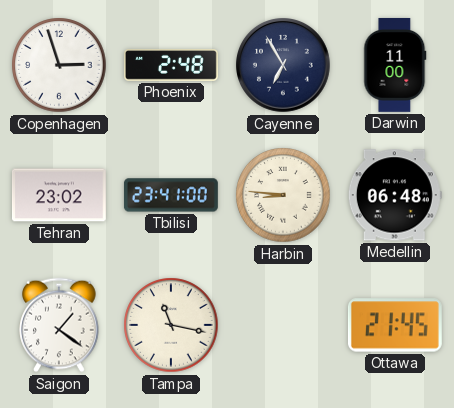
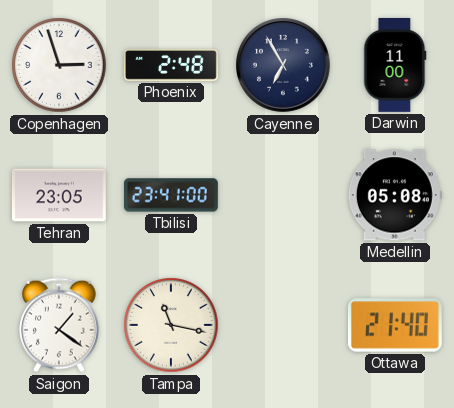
Tehran: 23:02 -> 23:05
Harbin: 8:46 -> none
Medellin: 06:48 -> 05:08
Ottawa: 21:45 -> 21:40
